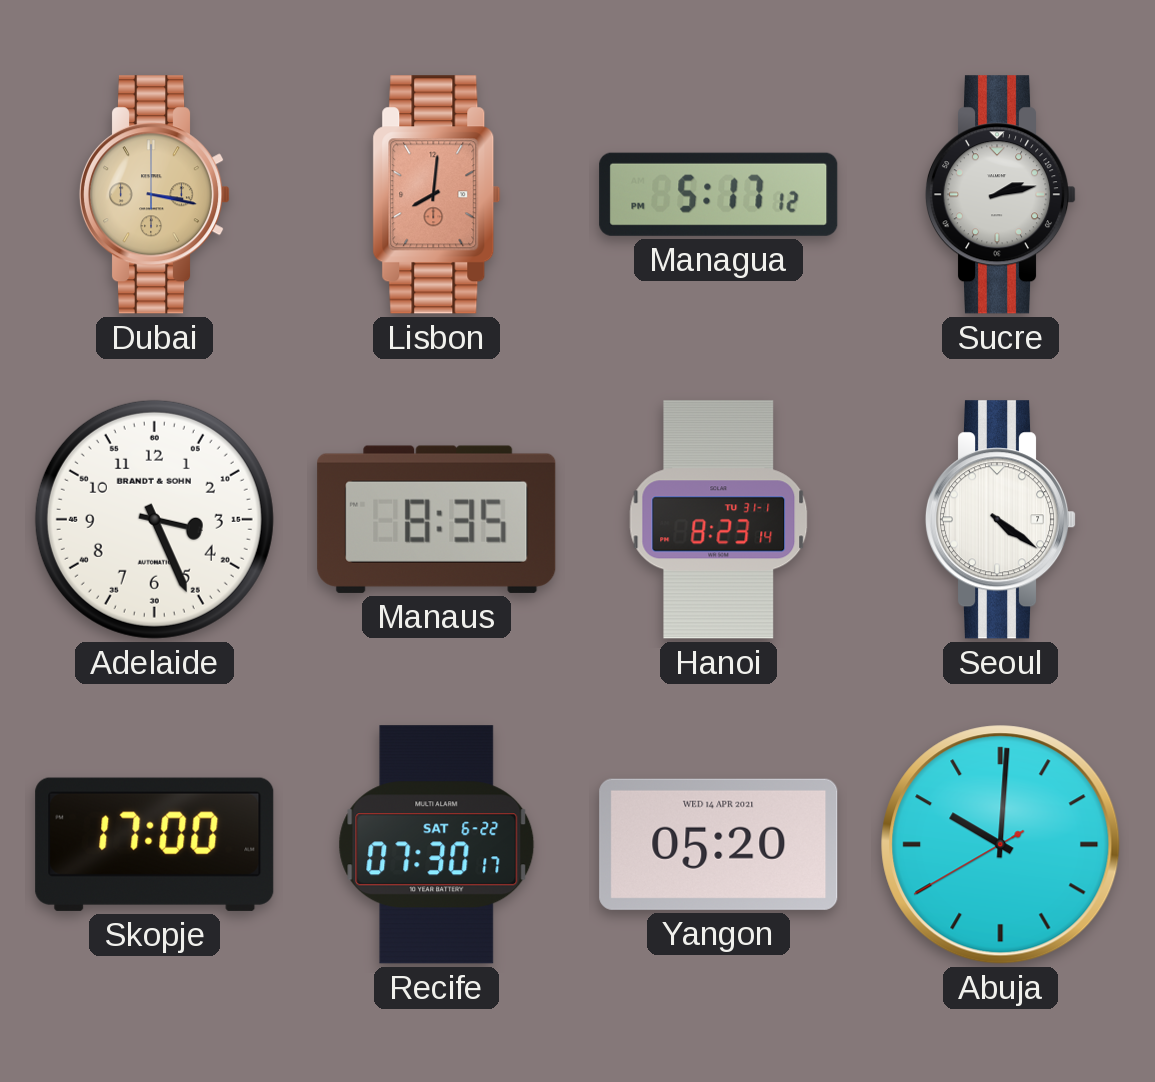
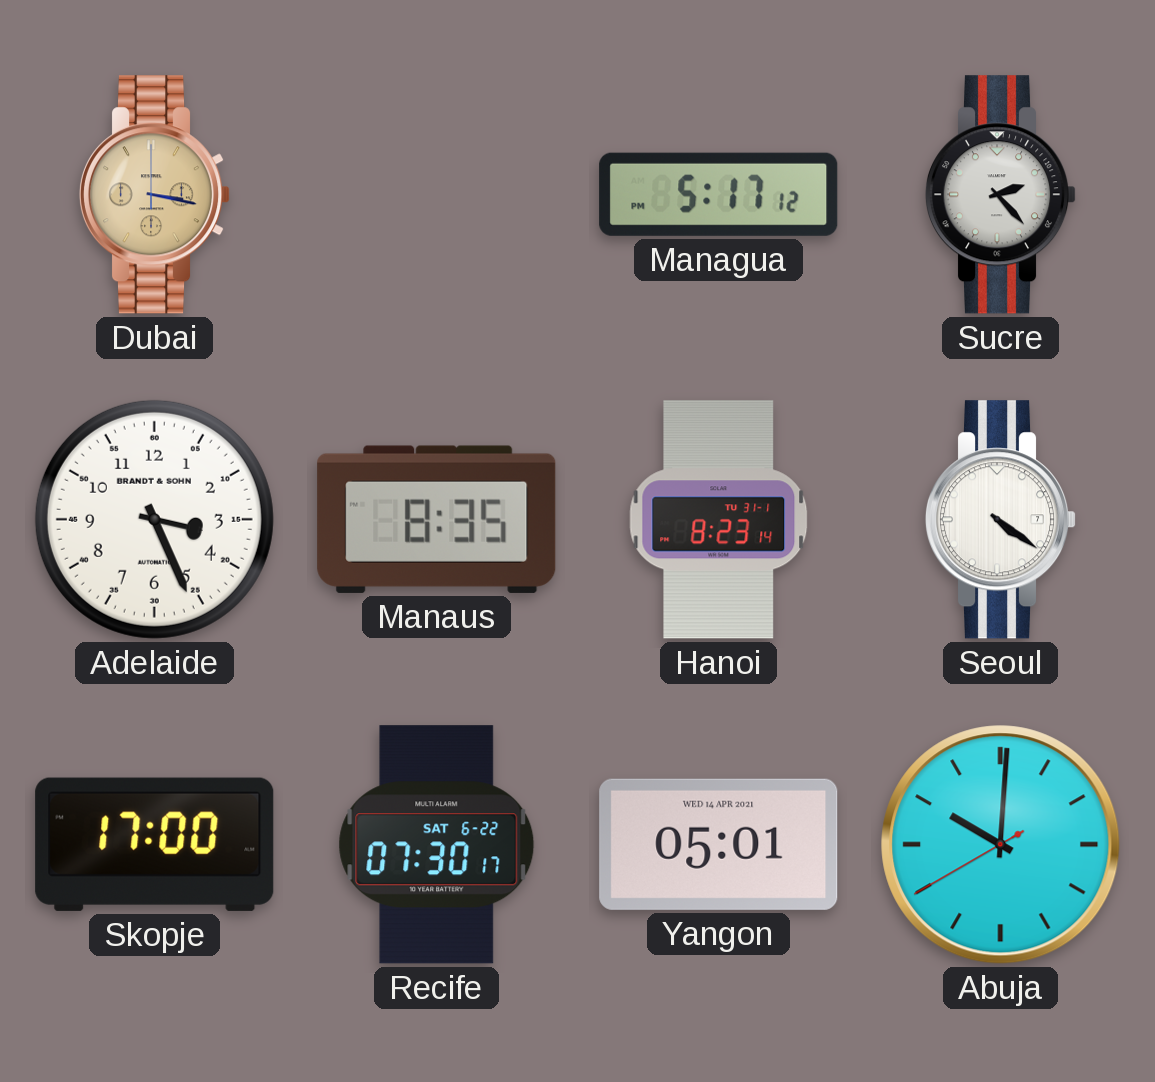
Lisbon: 8:01 -> none
Sucre: 2:13 -> 2:23
Yangon: 05:20 -> 05:01
